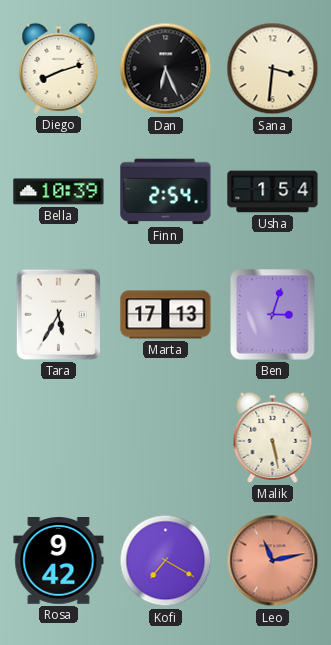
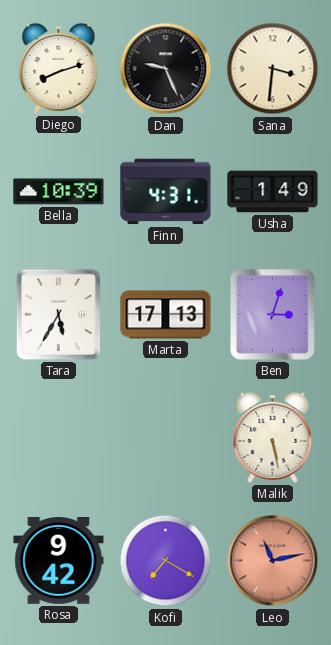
Dan: 6:26 -> 9:26
Finn: 2:54 -> 4:31
Usha: 1:54 -> 1:49
